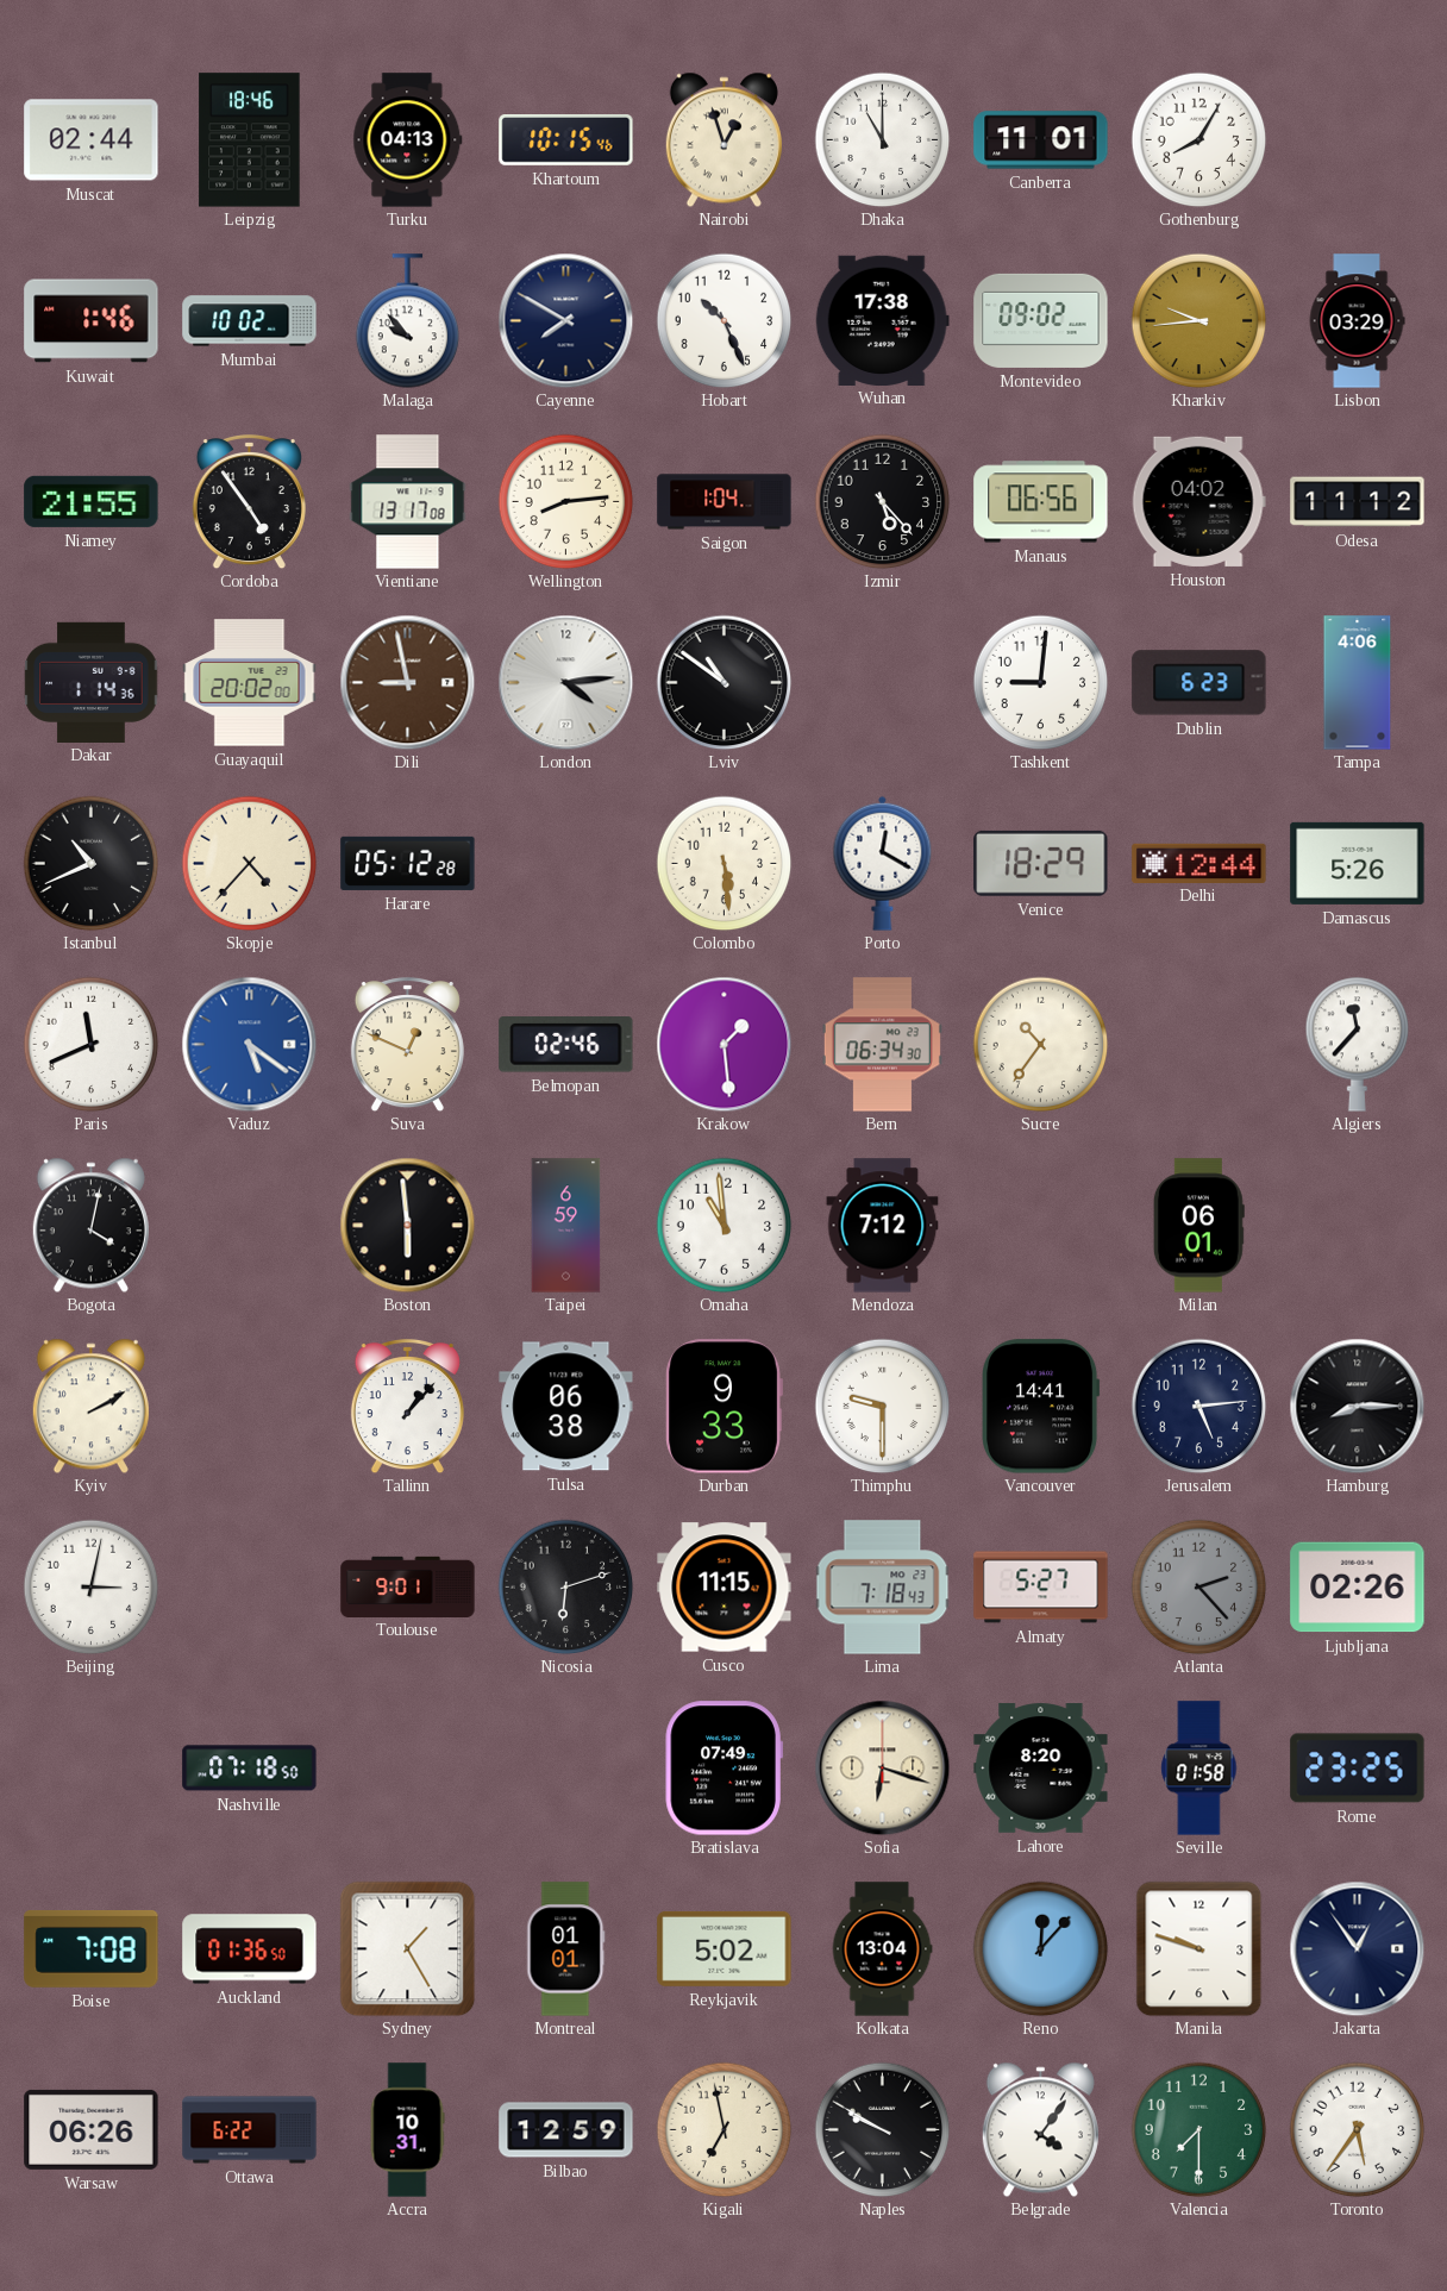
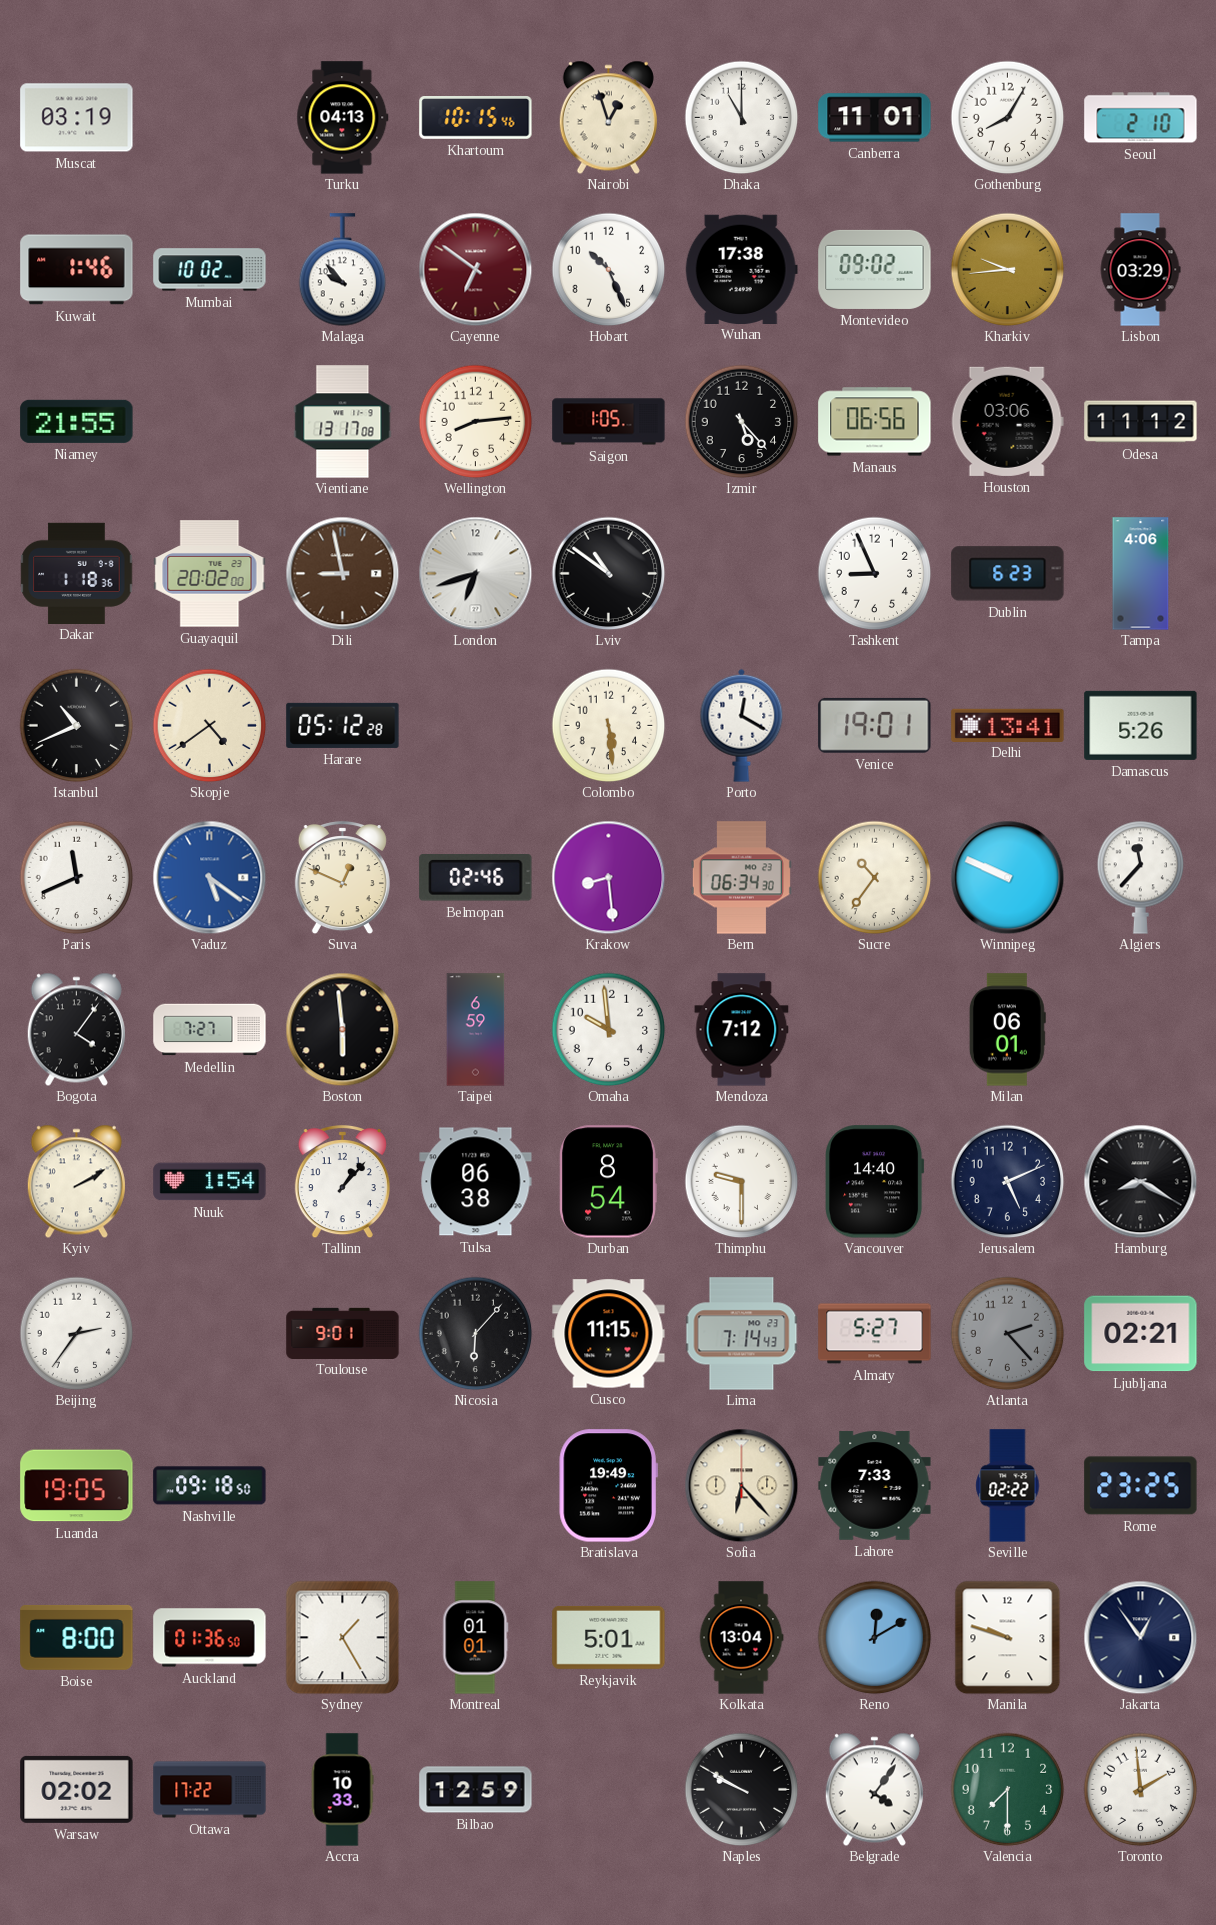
Muscat: 02:44 -> 03:19
Leipzig: 18:46 -> none
Seoul: none -> 2:10
Cayenne: 7:50 -> 6:51
Cayenne dial: navy -> burgundy
Cordoba: 4:54 -> none
Saigon: 1:04 -> 1:05
Houston: 04:02 -> 03:06
Dakar: 1:14 -> 1:18
London: 4:14 -> 6:42
Tashkent: 9:01 -> 8:56
Skopje: 4:37 -> 4:39
Venice: 18:29 -> 19:01
Delhi: 12:44 -> 13:41
Krakow: 1:29 -> 8:29
Winnipeg: none -> 9:49
Bogota: 4:02 -> 4:06
Medellin: none -> 7:27
Omaha: 10:59 -> 9:59
Nuuk: none -> 1:54
Durban: 9:33 -> 8:54
Vancouver: 14:41 -> 14:40
Jerusalem: 5:14 -> 5:11
Hamburg: 8:15 -> 8:20
Beijing: 3:02 -> 2:36
Nicosia: 6:12 -> 6:07
Lima: 7:18 -> 7:14
Ljubljana: 02:26 -> 02:21
Luanda: none -> 19:05
Nashville: 07:18 -> 09:18
Bratislava: 07:49 -> 19:49
Sofia: 6:18 -> 6:23
Lahore: 8:20 -> 7:33
Seville: 01:58 -> 02:22
Boise: 7:08 -> 8:00
Reykjavik: 5:02 -> 5:01
Reno: 12:07 -> 12:10
Warsaw: 06:26 -> 02:02
Ottawa: 6:22 -> 17:22
Accra: 10:31 -> 10:33
Kigali: 6:58 -> none
Toronto: 5:36 -> 1:59
